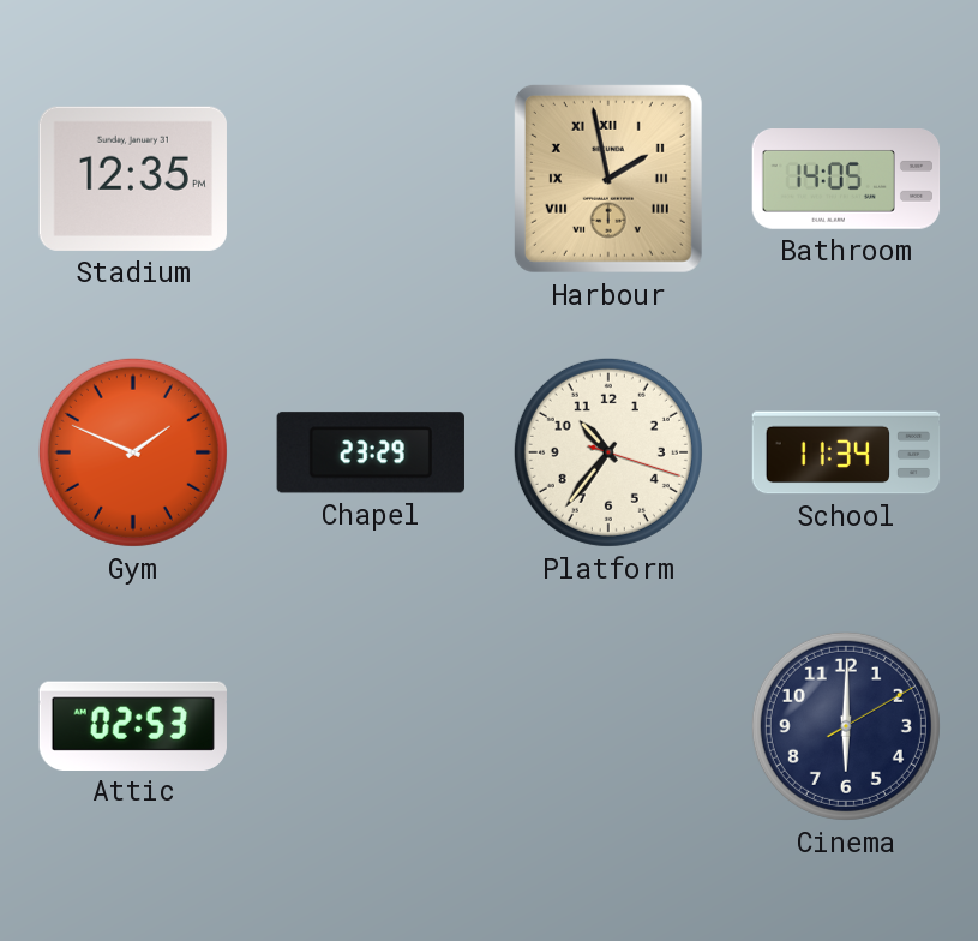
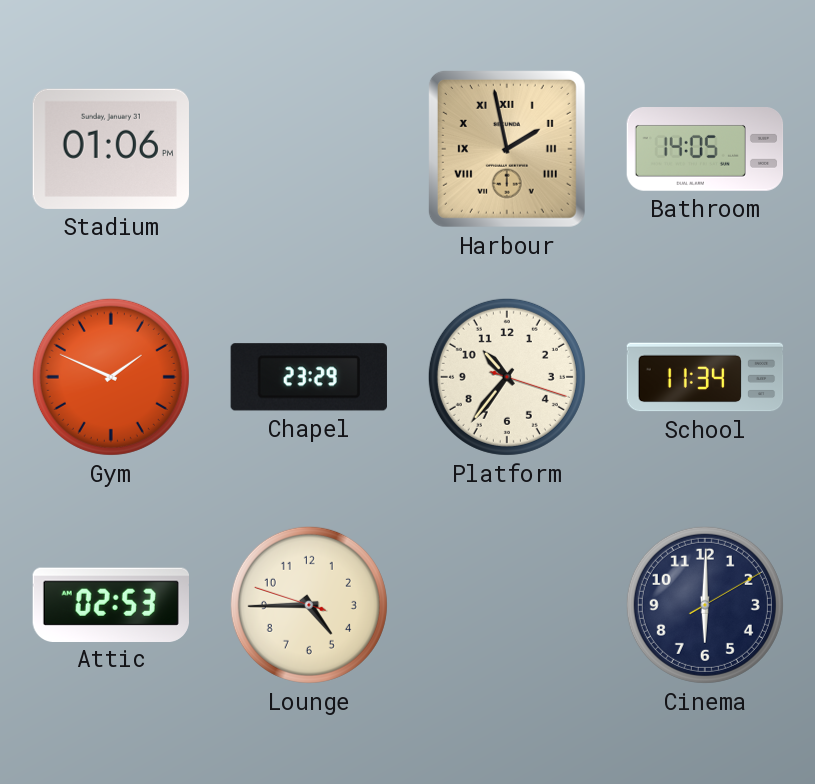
Stadium: 12:35 -> 01:06
Lounge: none -> 4:44
